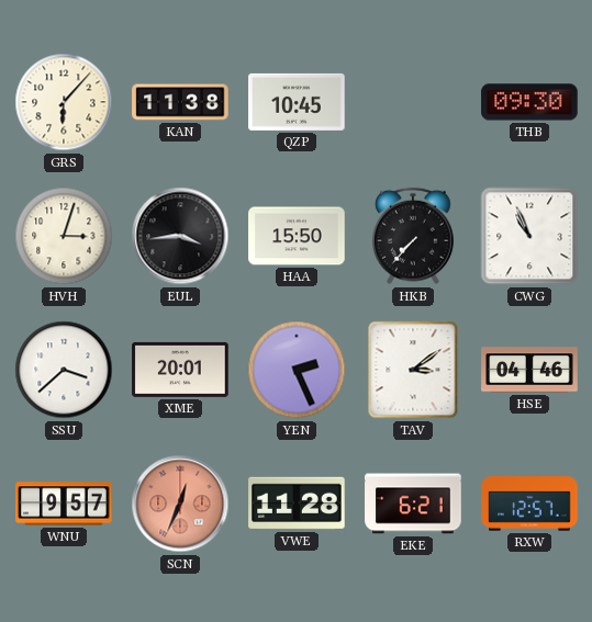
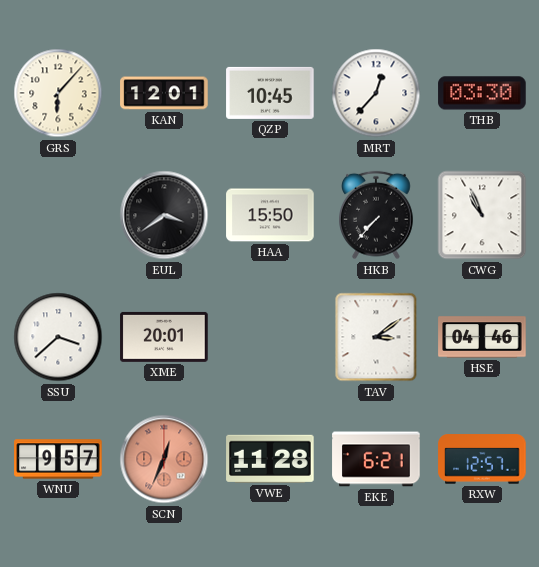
KAN: 11:38 -> 12:01
MRT: none -> 12:37
THB: 09:30 -> 03:30
HVH: 3:03 -> none
EUL: 3:44 -> 3:39
YEN: 2:26 -> none
